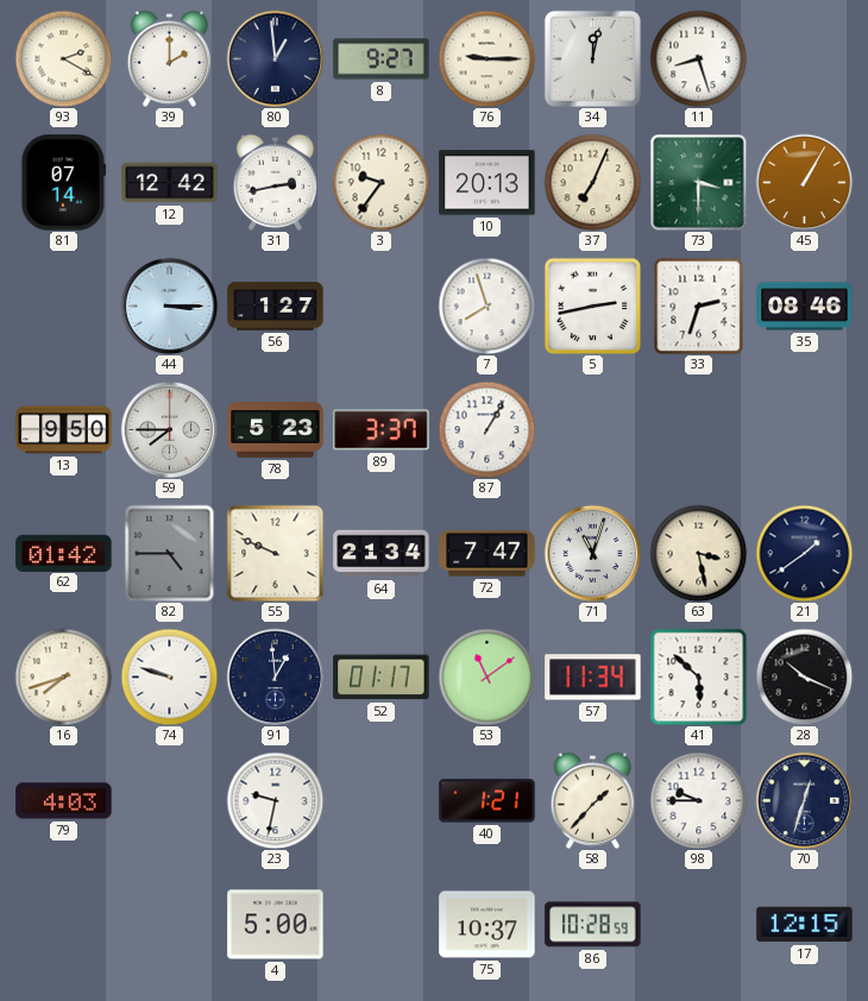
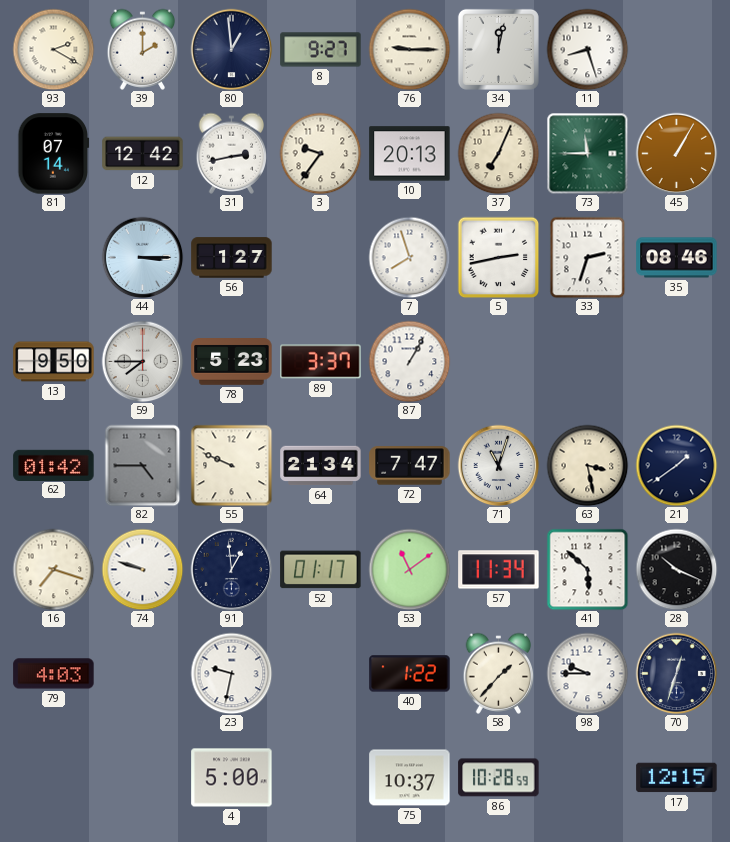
73: 3:30 -> 11:45
16: 7:42 -> 7:18
40: 1:21 -> 1:22
